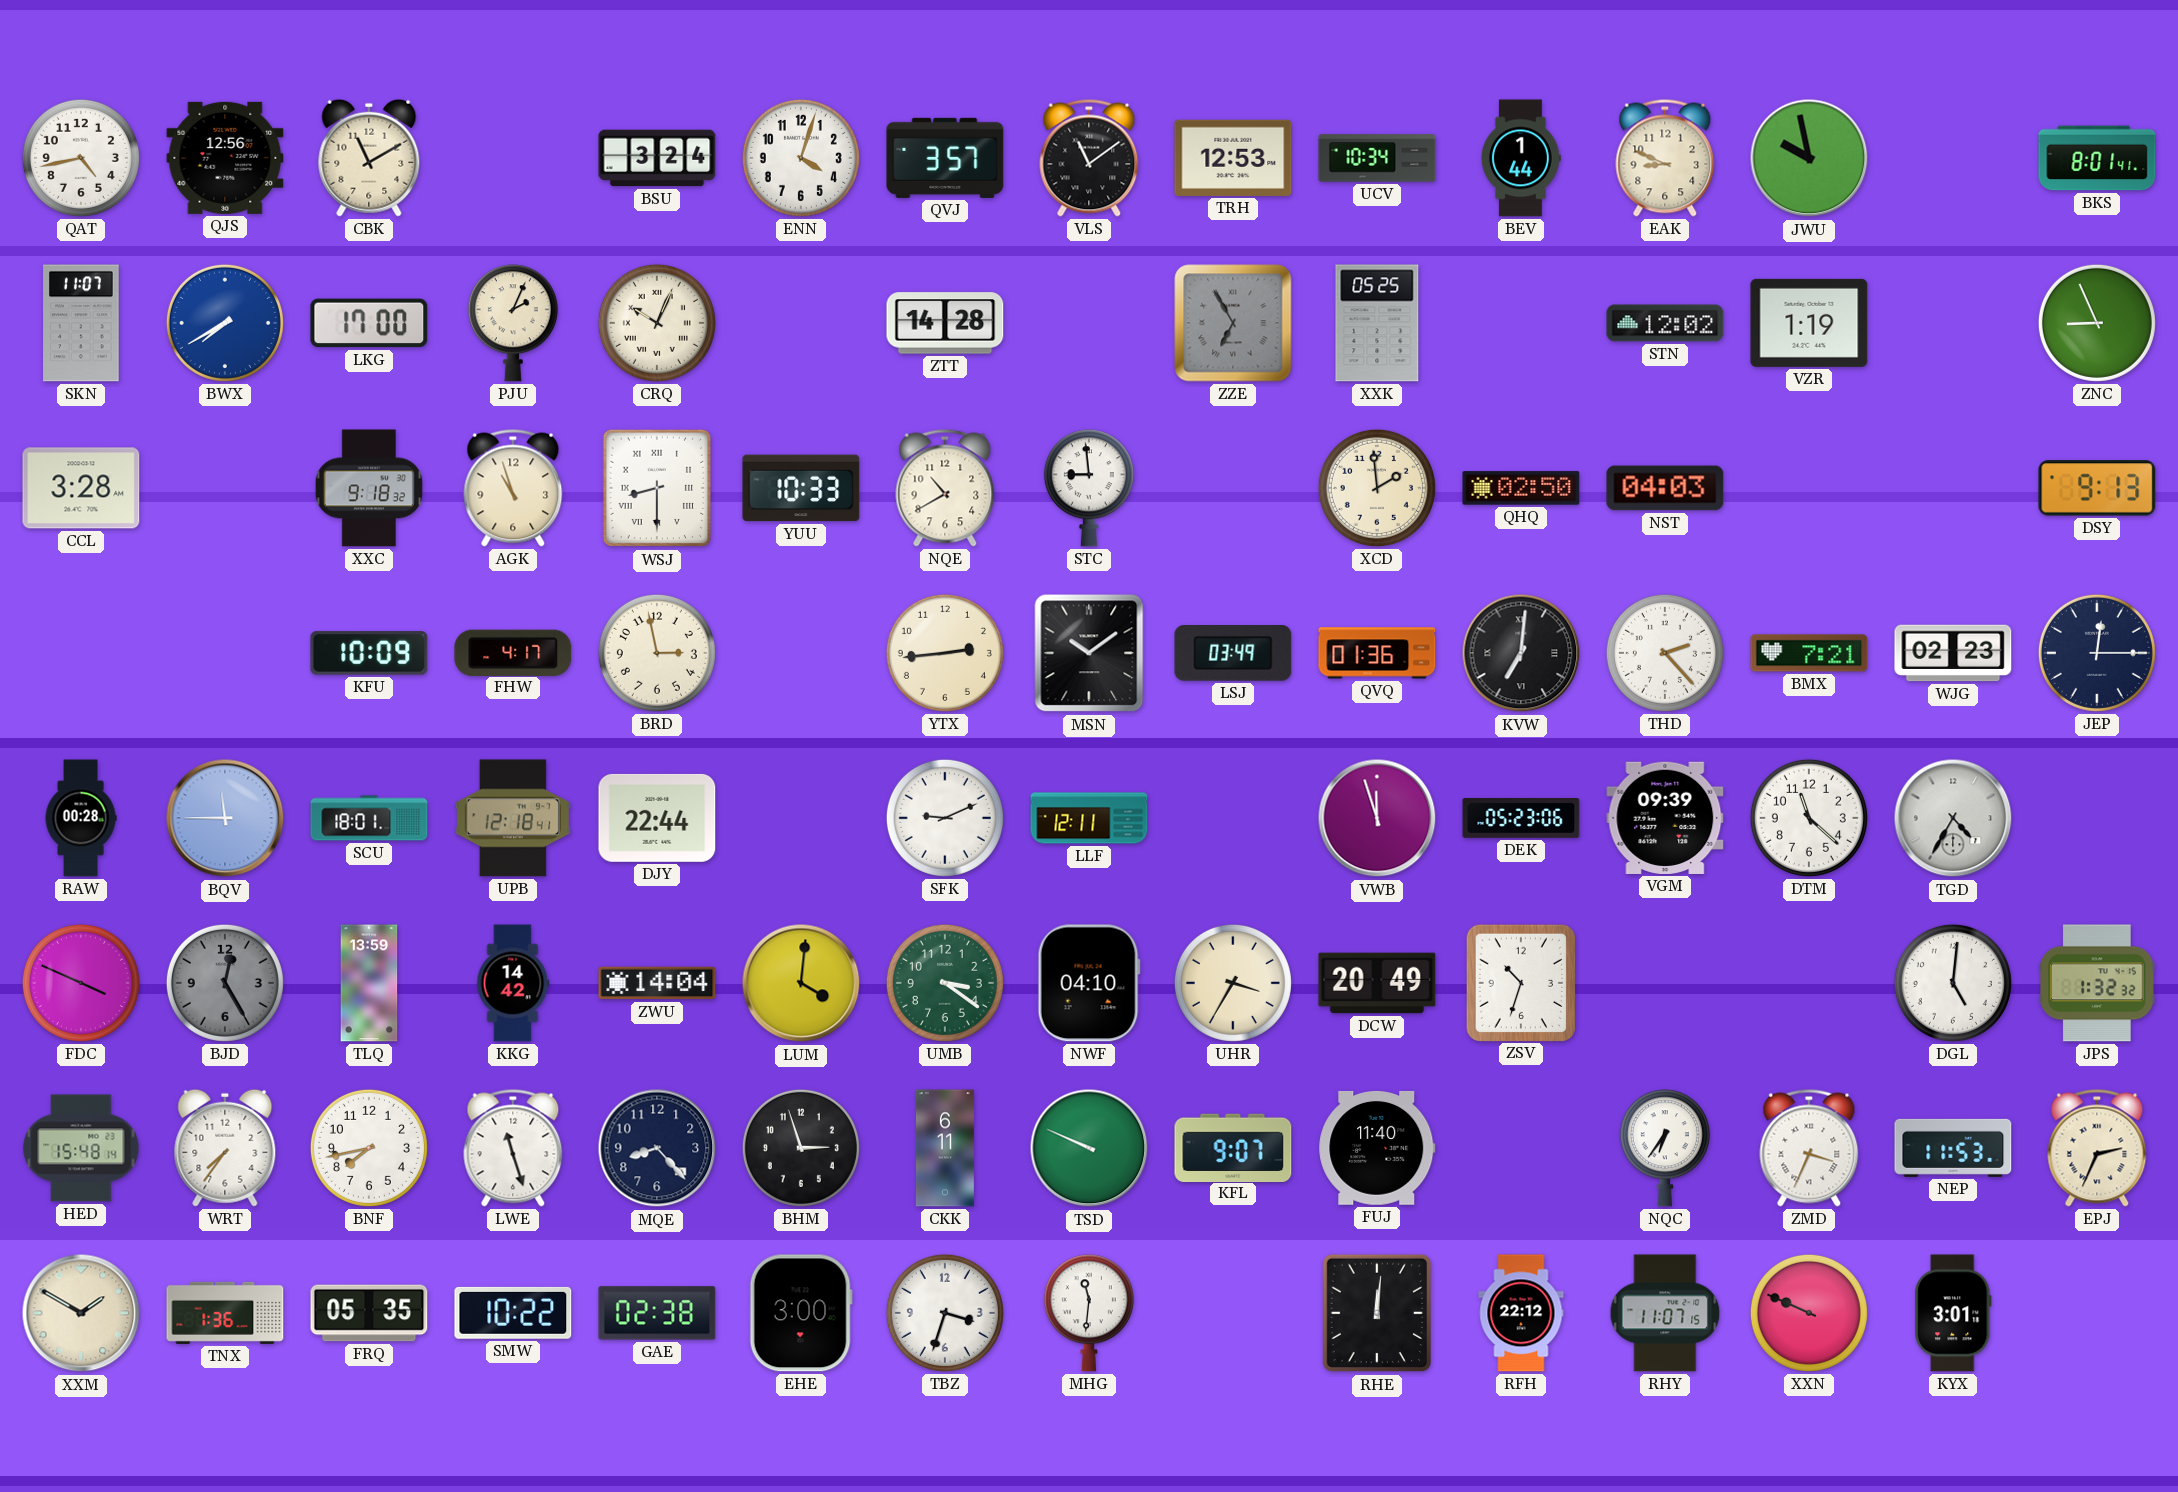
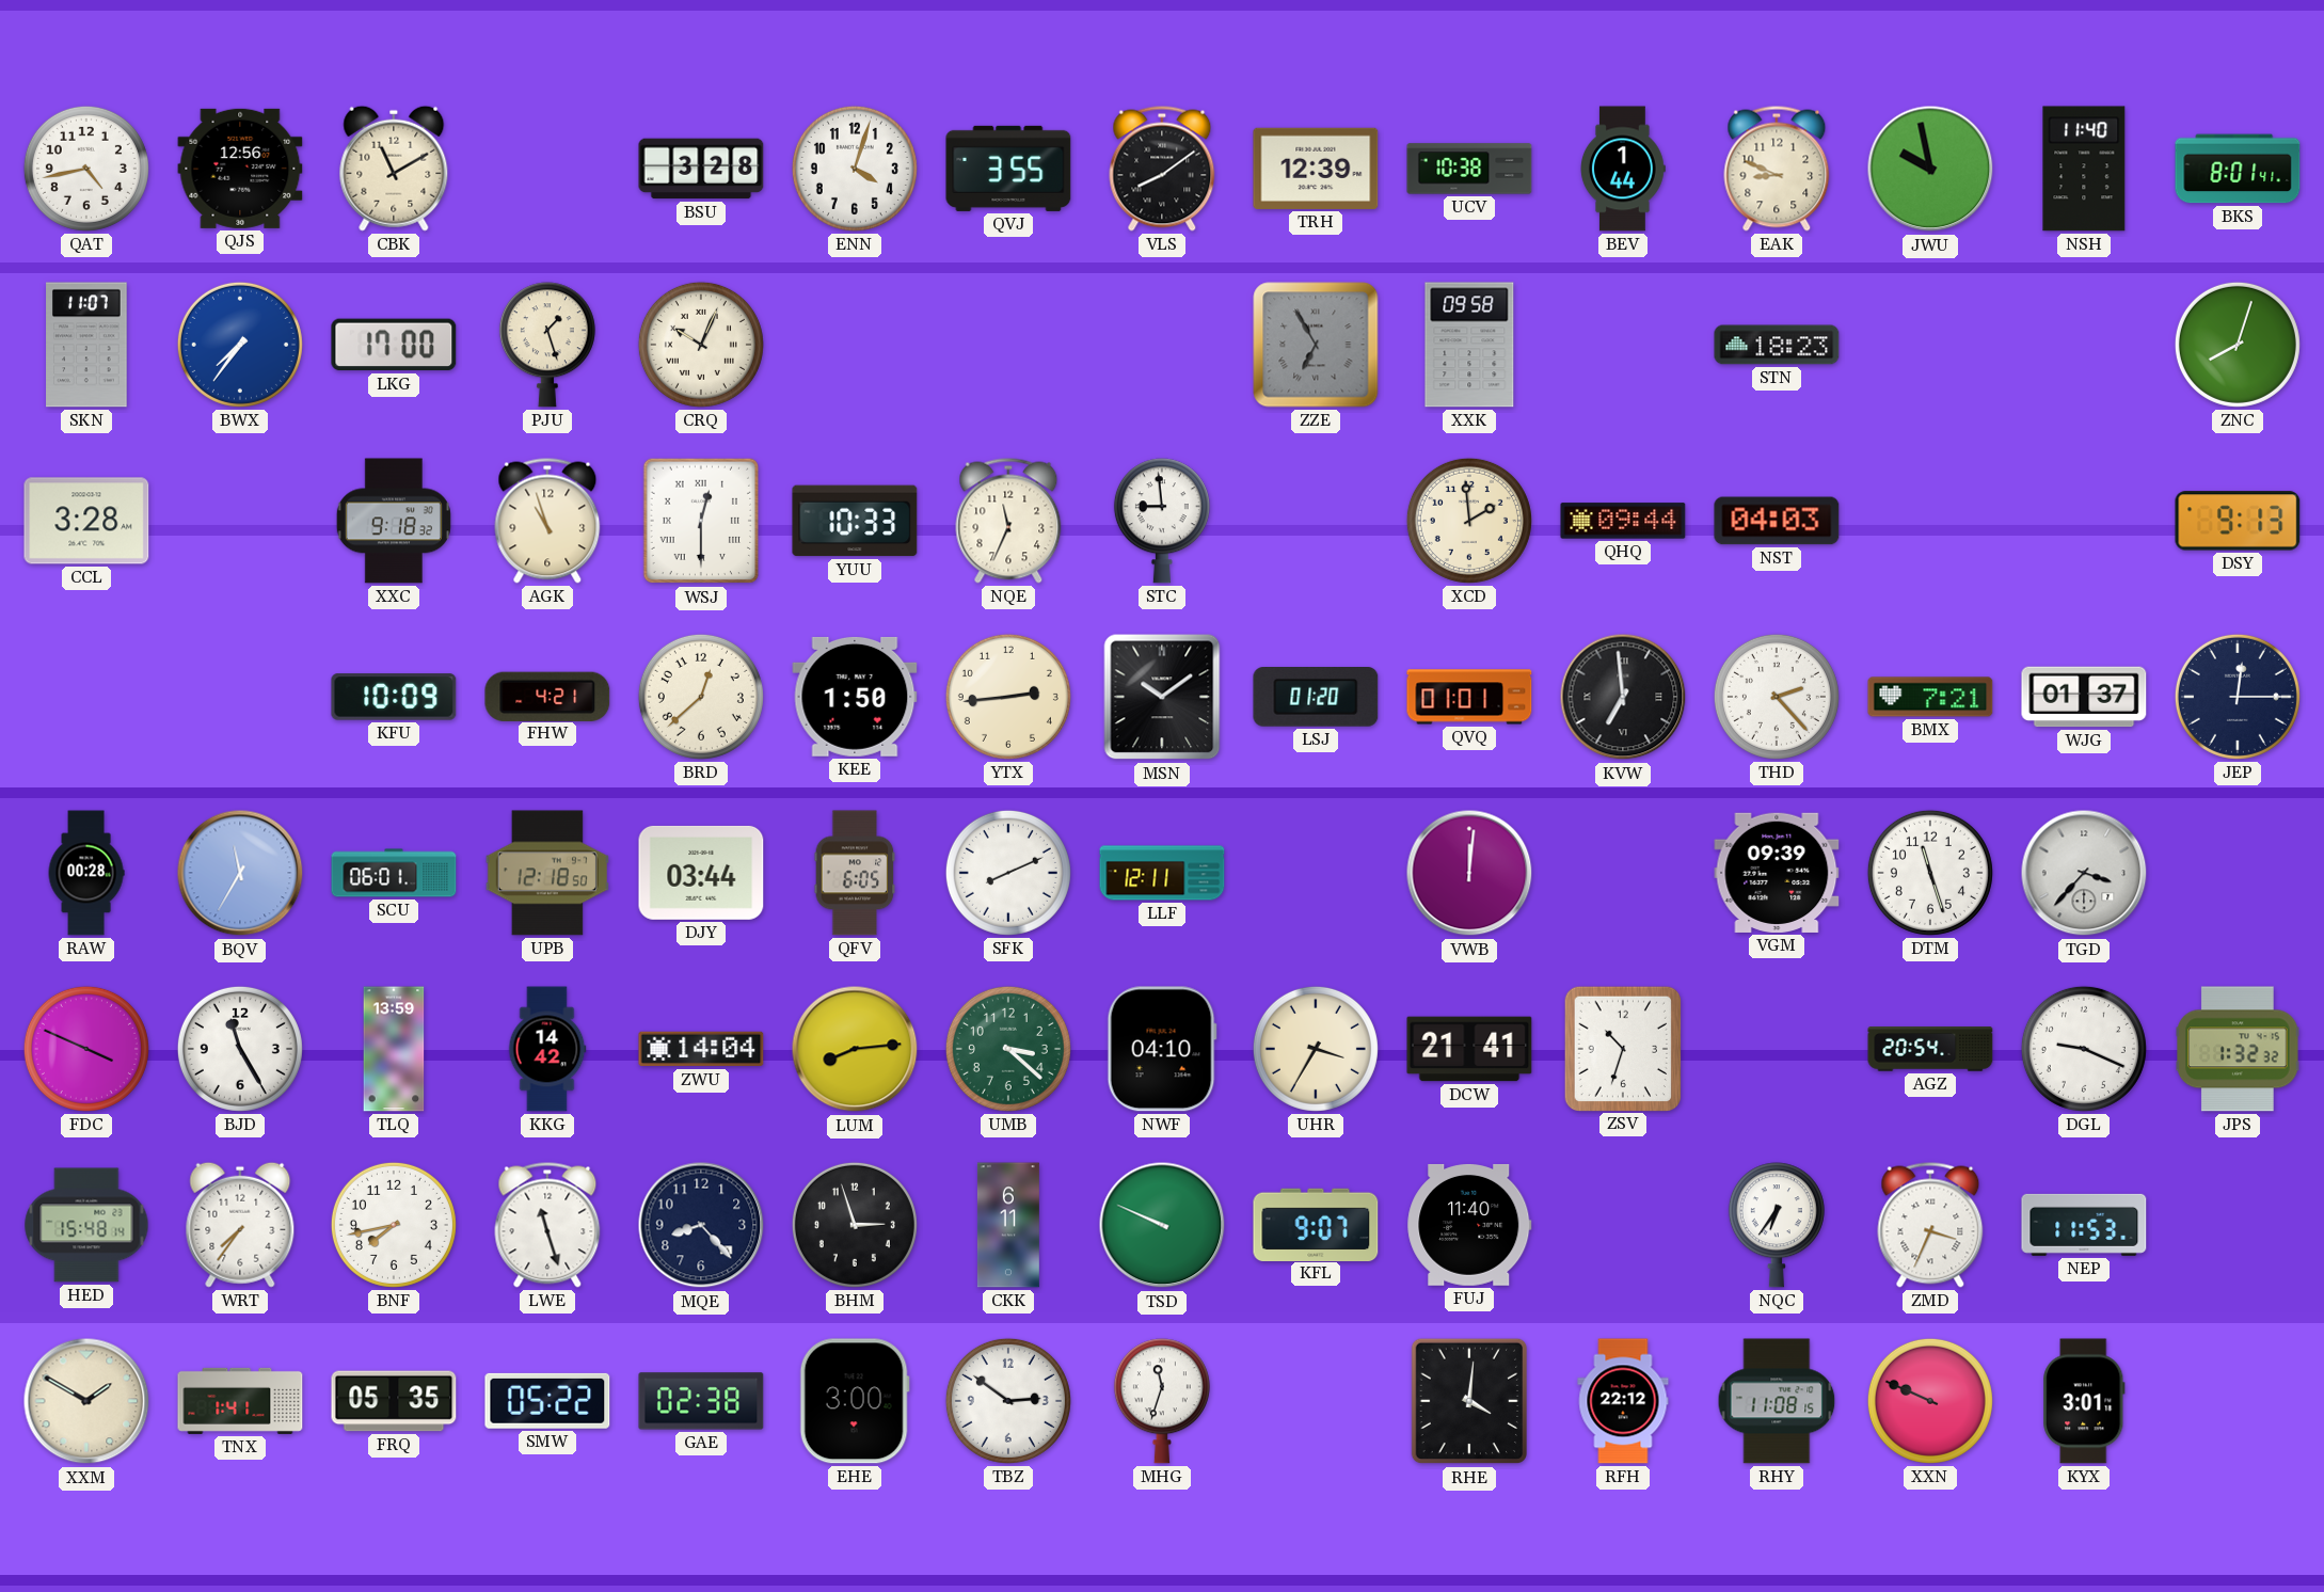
BSU: 3:24 -> 3:28
QVJ: 3:57 -> 3:55
VLS: 11:09 -> 8:09
TRH: 12:53 -> 12:39
UCV: 10:34 -> 10:38
NSH: none -> 11:40
BWX: 7:40 -> 7:36
PJU: 2:04 -> 1:27
ZTT: 14:28 -> none
XXK: 05:25 -> 09:58
STN: 12:02 -> 18:23
VZR: 1:19 -> none
ZNC: 8:56 -> 8:03
WSJ: 8:30 -> 12:30
NQE: 10:40 -> 11:34
QHQ: 02:50 -> 09:44
FHW: 4:17 -> 4:21
BRD: 2:58 -> 12:38
KEE: none -> 1:50
LSJ: 03:49 -> 01:20
QVQ: 01:36 -> 01:01
KVW: 7:01 -> 6:59
WJG: 02:23 -> 01:37
BQV: 11:45 -> 11:35
SCU: 18:01 -> 06:01
UPB: 12:18:41 -> 12:18:50
DJY: 22:44 -> 03:44
QFV: none -> 6:05
SFK: 9:11 -> 8:11
VWB: 11:57 -> 12:01
DEK: 05:23 -> none
DTM: 11:22 -> 11:27
TGD: 4:35 -> 3:37
BJD: 12:25 -> 11:25
BJD dial: grey -> white
LUM: 4:01 -> 8:14
UMB: 3:21 -> 3:22
DCW: 20:49 -> 21:41
AGZ: none -> 20:54
DGL: 5:01 -> 9:19
EPJ: 2:34 -> none
TNX: 1:36 -> 1:41
SMW: 10:22 -> 05:22
TBZ: 3:33 -> 2:51
MHG: 11:31 -> 11:33
RHE: 12:01 -> 4:01
RHY: 11:07 -> 11:08
